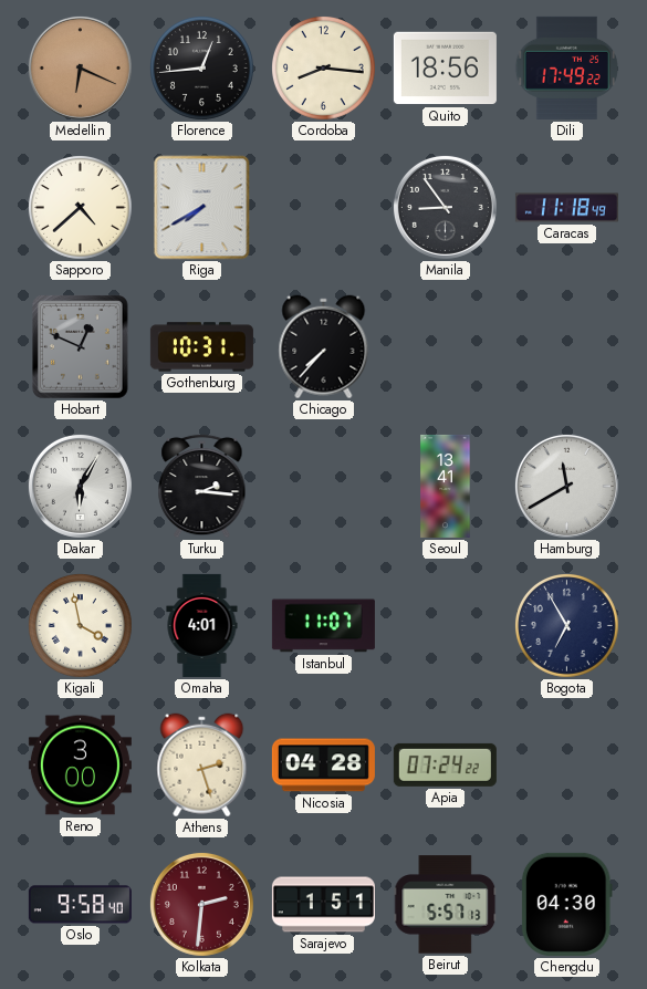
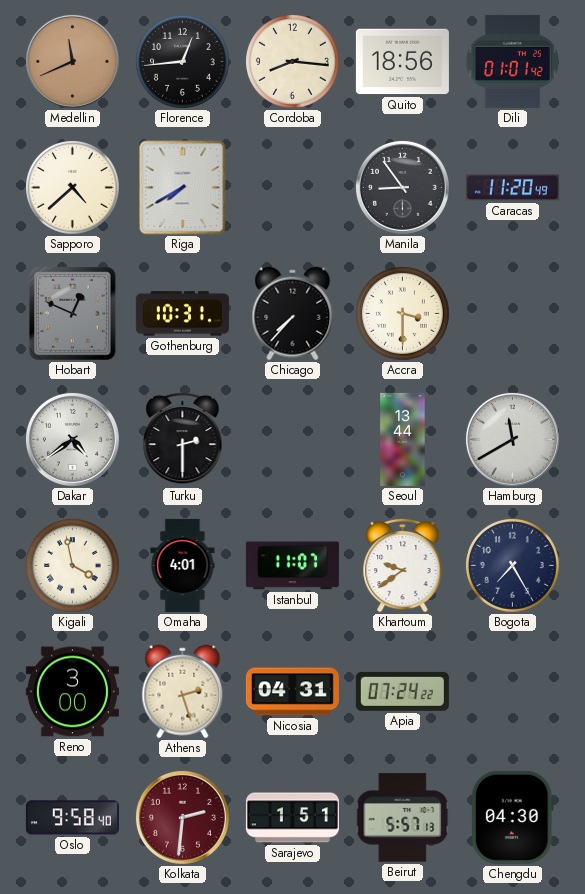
Medellin: 6:19 -> 11:41
Dili: 17:49 -> 01:01
Caracas: 11:18 -> 11:20
Accra: none -> 3:30
Dakar: 6:05 -> 4:39
Turku: 2:16 -> 2:30
Seoul: 13:41 -> 13:44
Khartoum: none -> 9:39
Bogota: 6:55 -> 7:25
Nicosia: 04:28 -> 04:31
